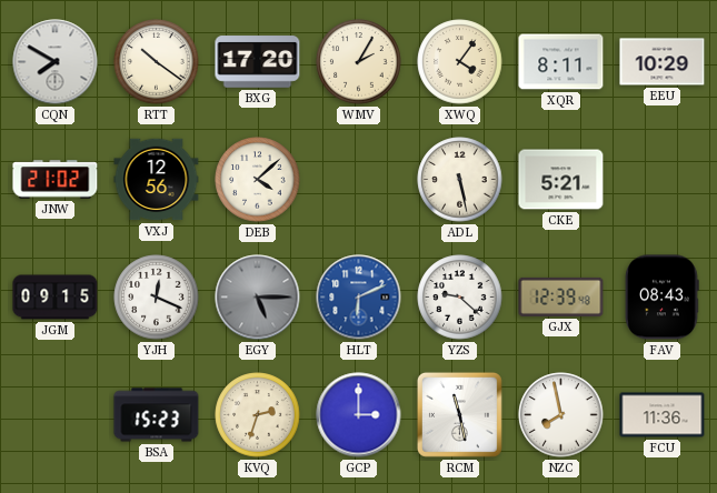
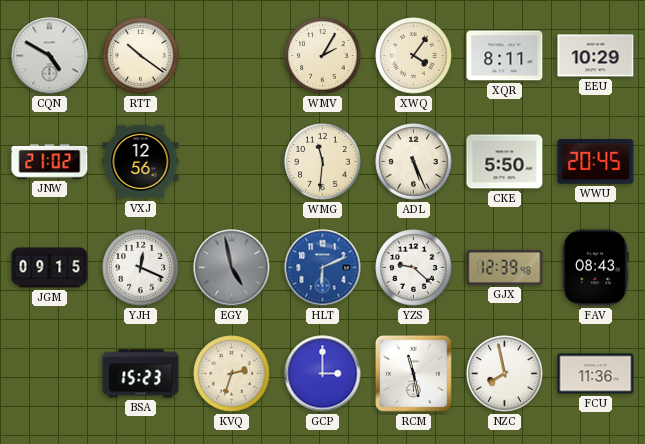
CQN: 7:50 -> 4:50
BXG: 17:20 -> none
DEB: 4:08 -> none
WMG: none -> 11:31
ADL: 5:28 -> 5:26
CKE: 5:21 -> 5:50
WWU: none -> 20:45
EGY: 5:15 -> 4:58
